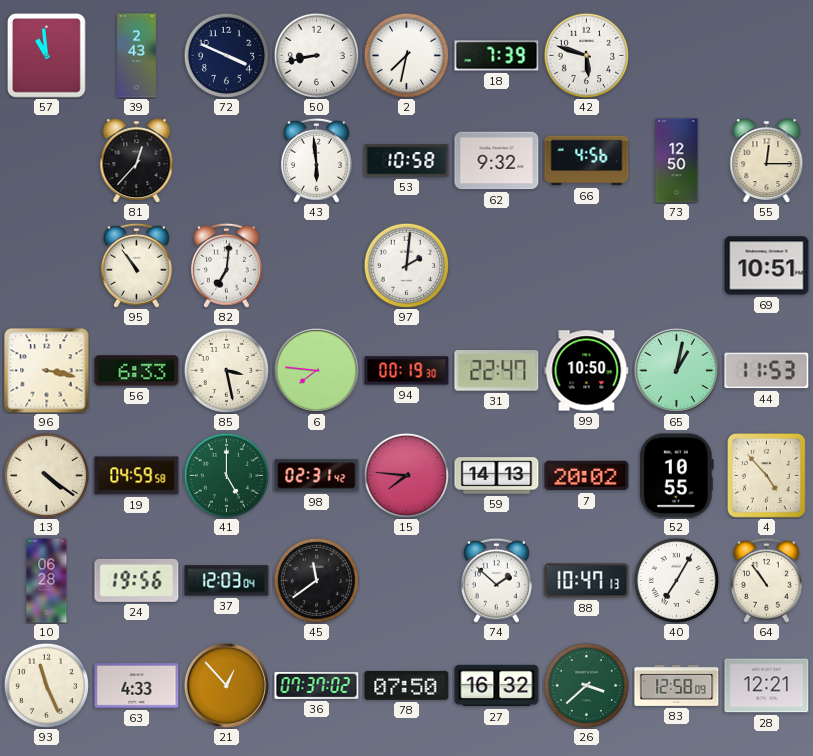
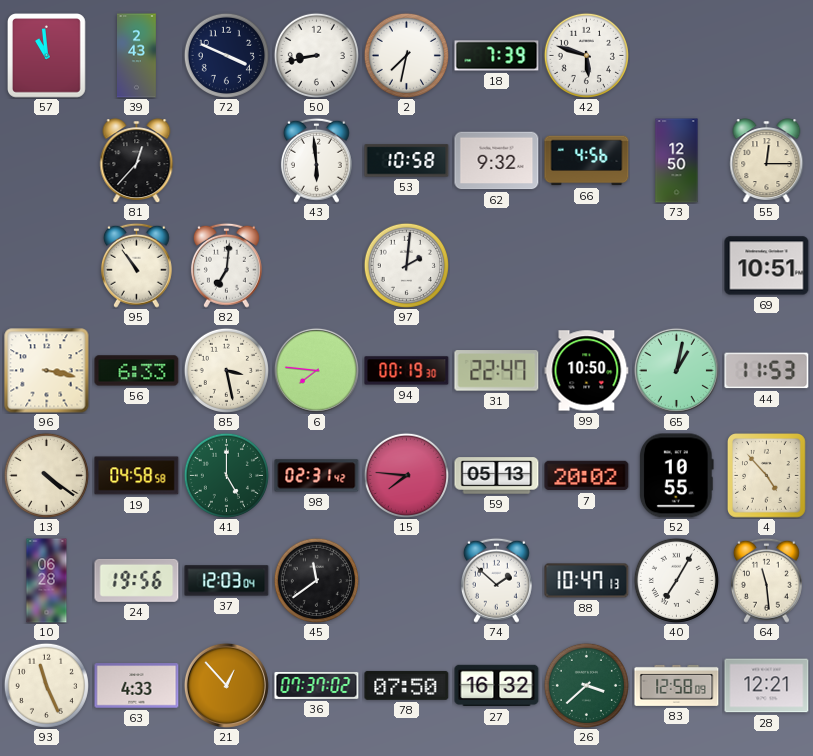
19: 04:59 -> 04:58
59: 14:13 -> 05:13
64: 10:54 -> 11:29
